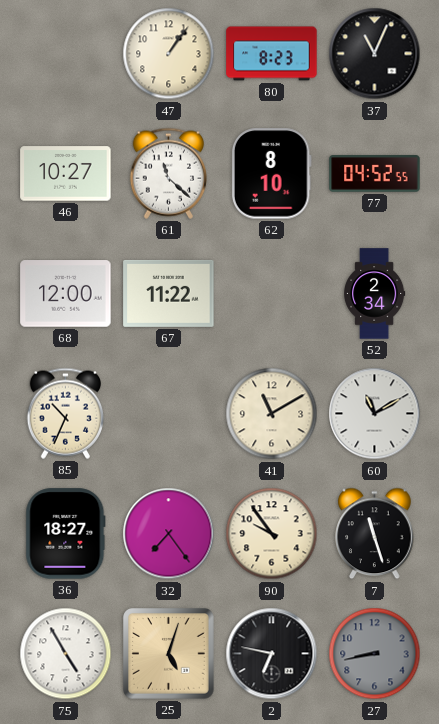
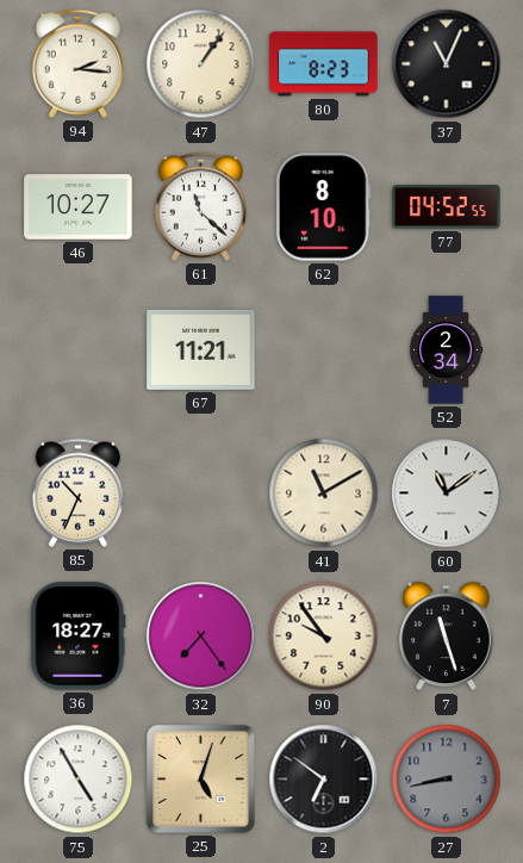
94: none -> 2:16
68: 12:00 -> none
67: 11:22 -> 11:21
60: 11:10 -> 11:09
2: 6:47 -> 6:51
